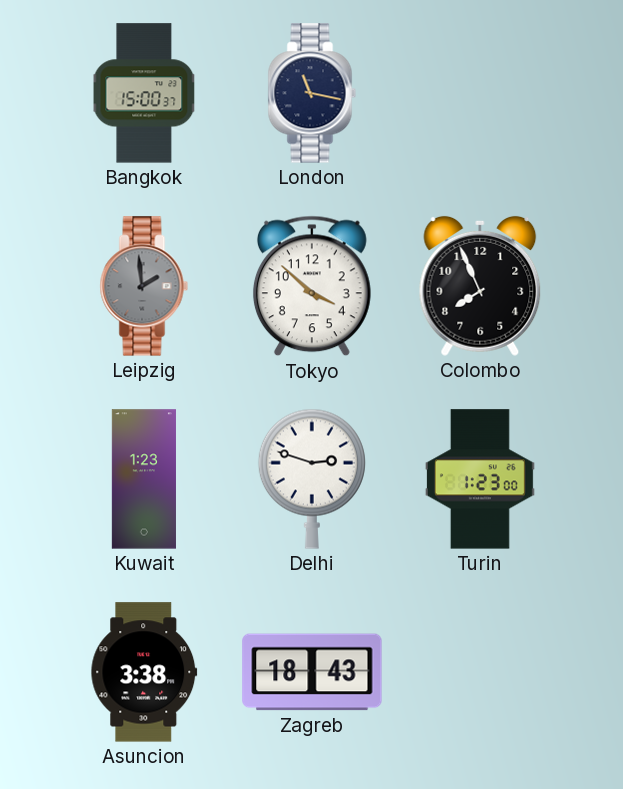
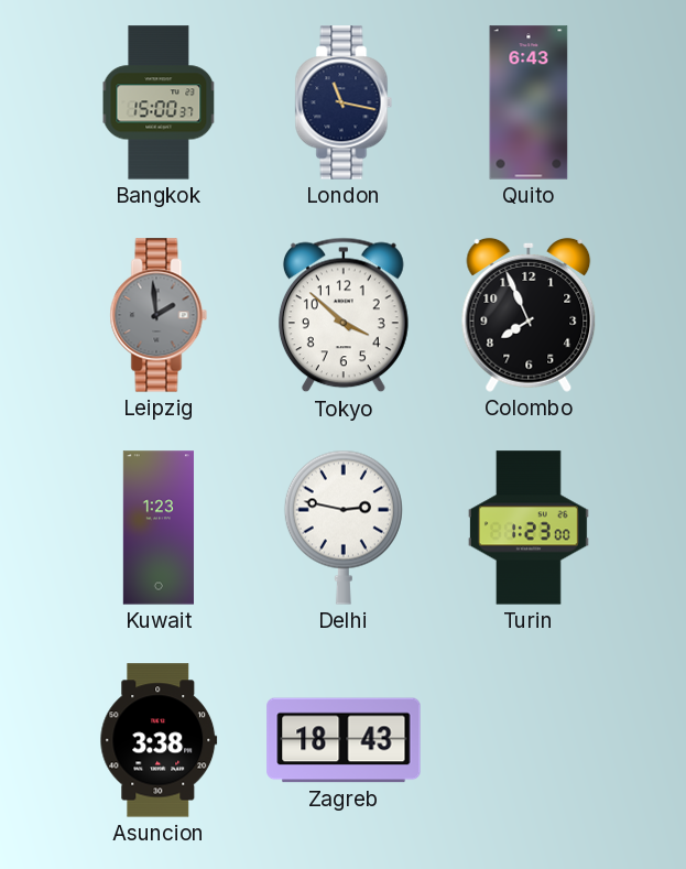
Quito: none -> 6:43
Delhi: 2:48 -> 2:47
